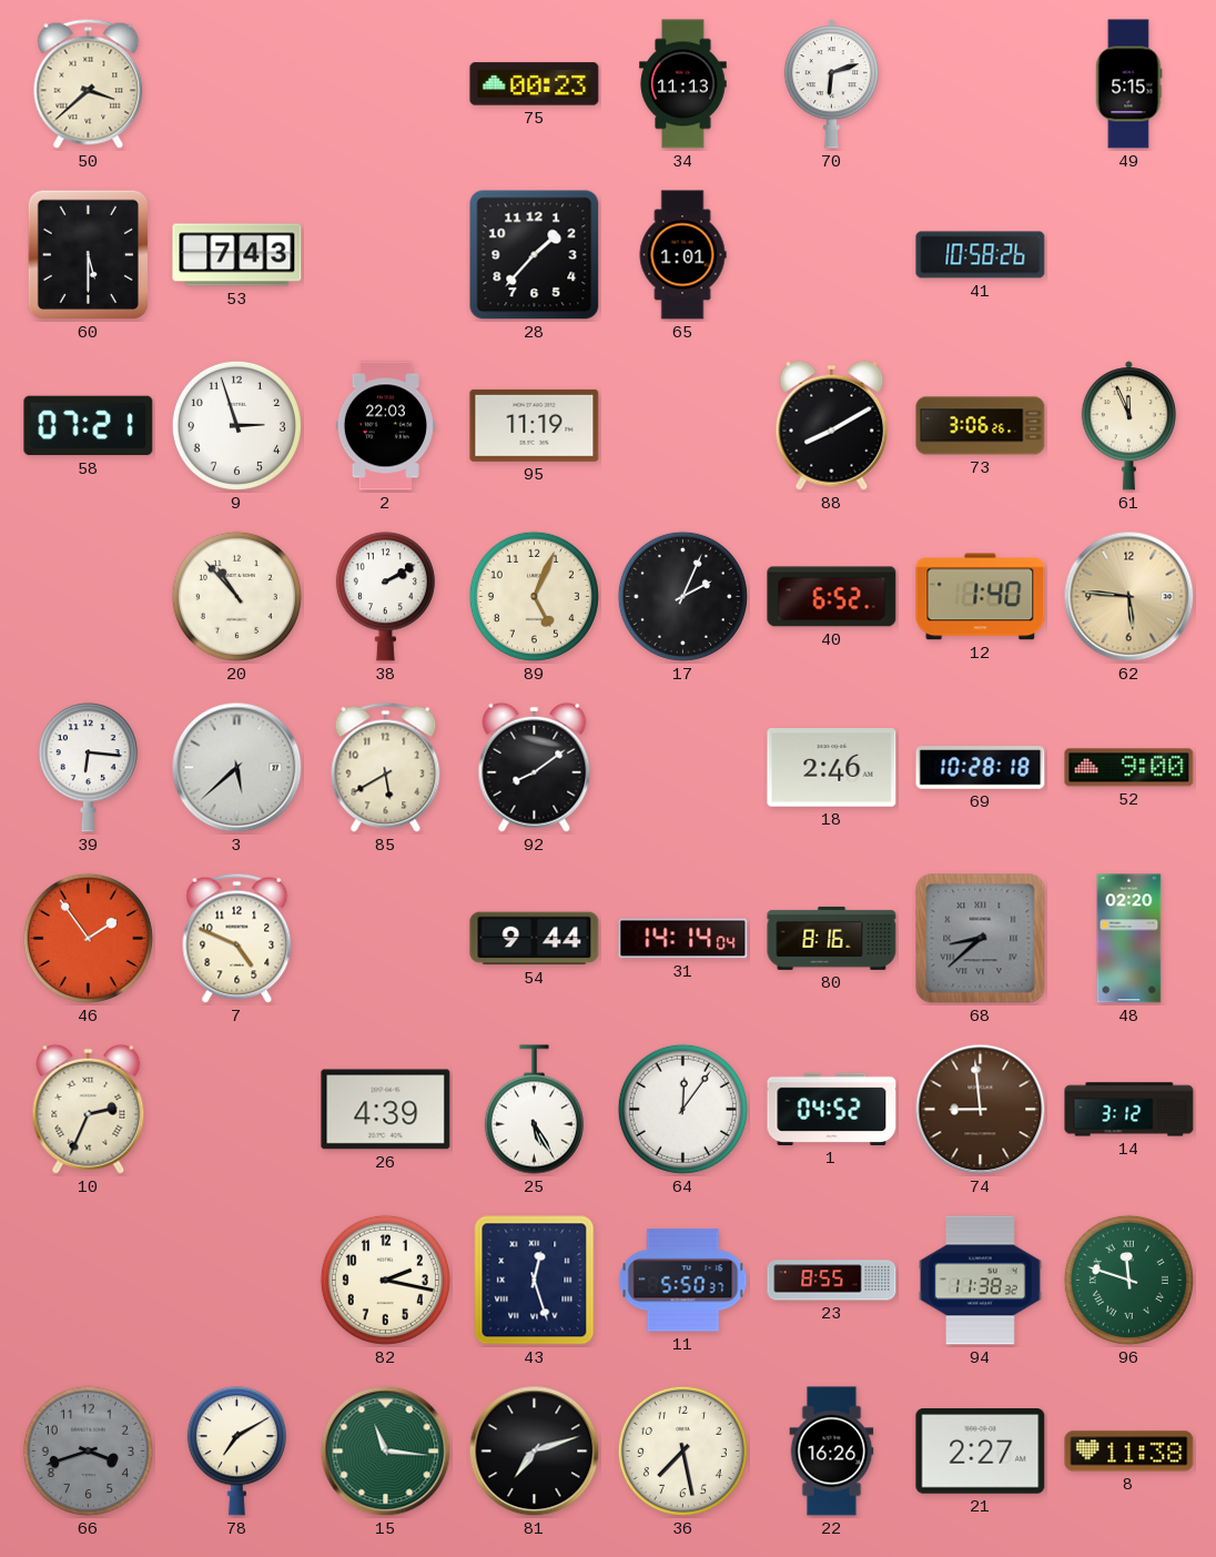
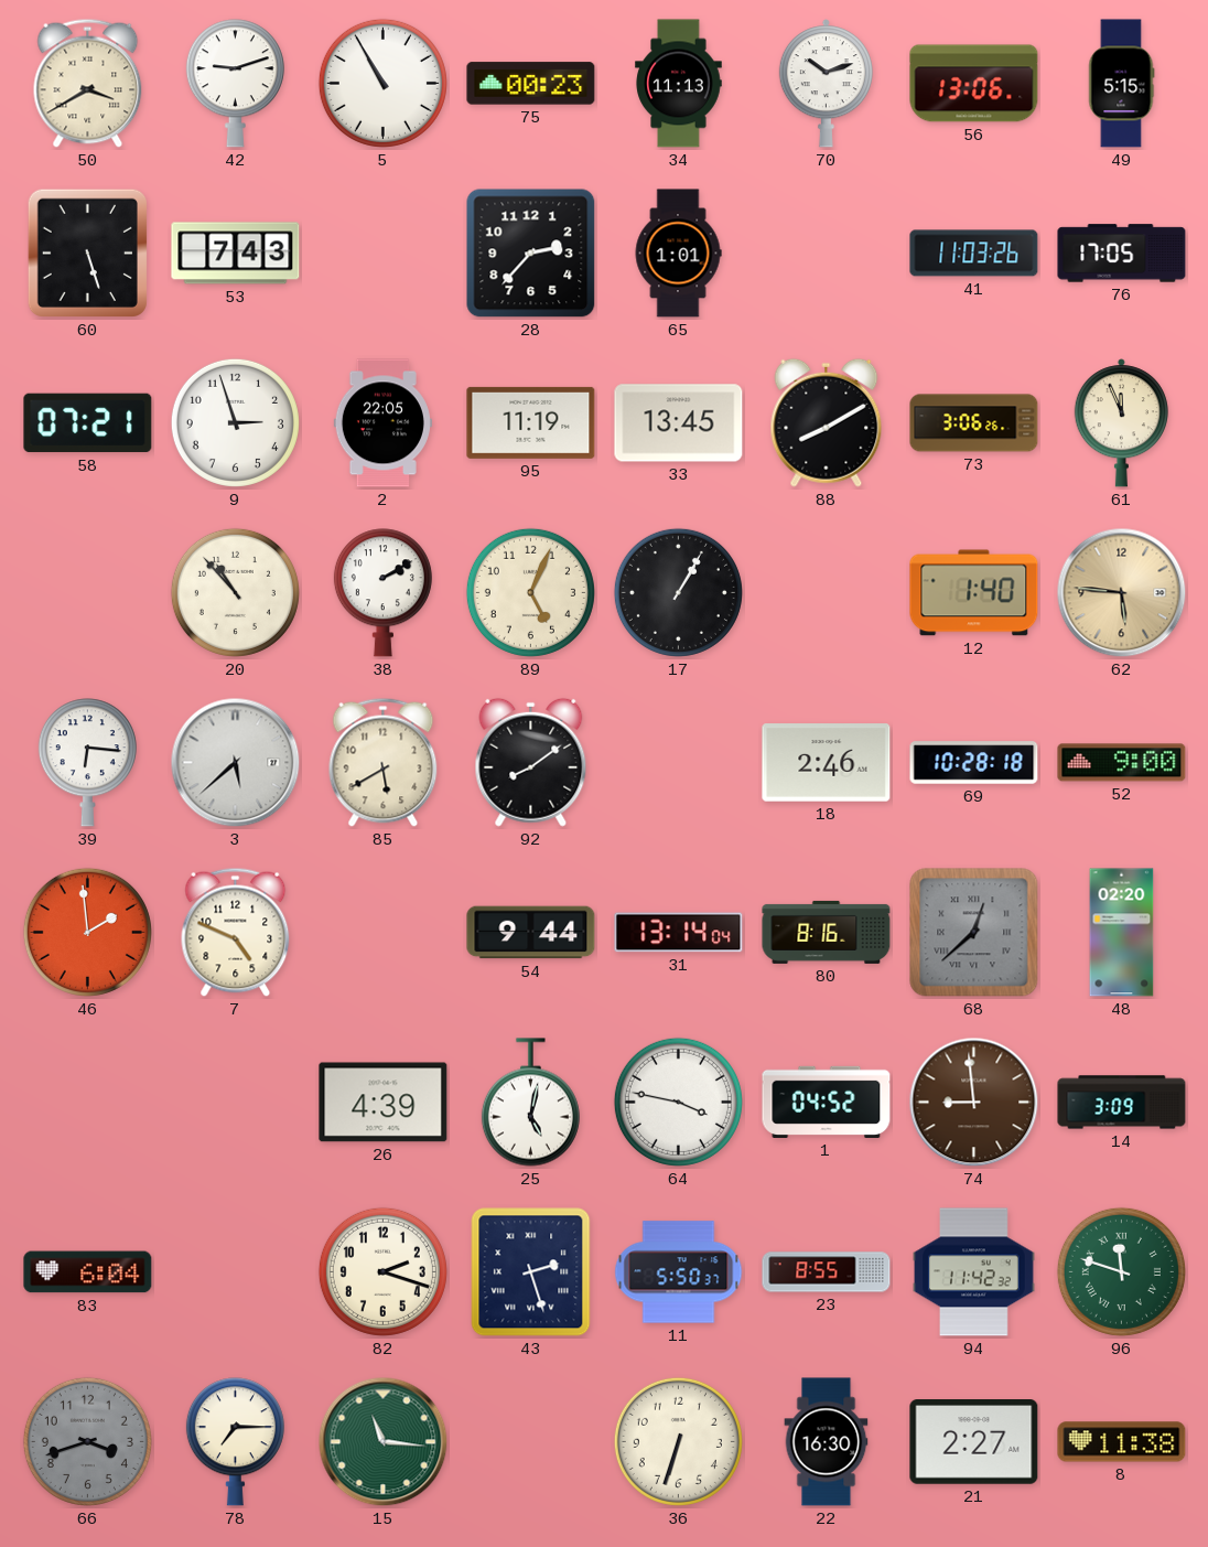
50: 3:38 -> 3:40
42: none -> 9:12
5: none -> 10:55
70: 6:12 -> 10:12
56: none -> 13:06
60: 5:30 -> 5:27
28: 1:37 -> 2:37
41: 10:58 -> 11:03
76: none -> 17:05
2: 22:03 -> 22:05
33: none -> 13:45
17: 2:04 -> 1:05
40: 6:52 -> none
46: 1:54 -> 1:59
31: 14:14 -> 13:14
68: 8:38 -> 12:38
10: 2:34 -> none
25: 5:25 -> 5:02
64: 12:06 -> 3:47
14: 3:12 -> 3:09
83: none -> 6:04
82: 2:17 -> 2:18
43: 12:27 -> 2:27
94: 11:38 -> 11:42
78: 7:10 -> 7:15
81: 7:12 -> none
36: 7:28 -> 6:33
22: 16:26 -> 16:30
